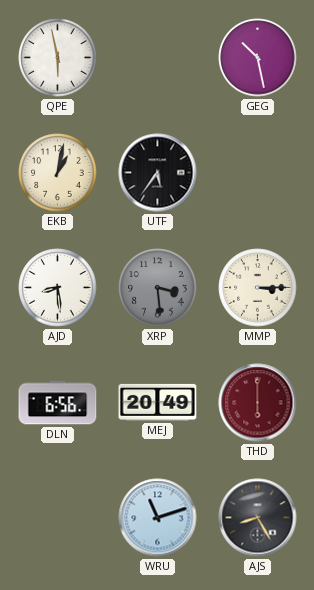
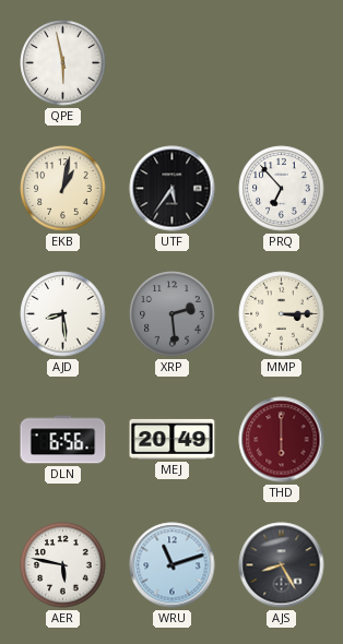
GEG: 10:28 -> none
PRQ: none -> 6:53
XRP: 3:29 -> 2:29
AER: none -> 5:47
